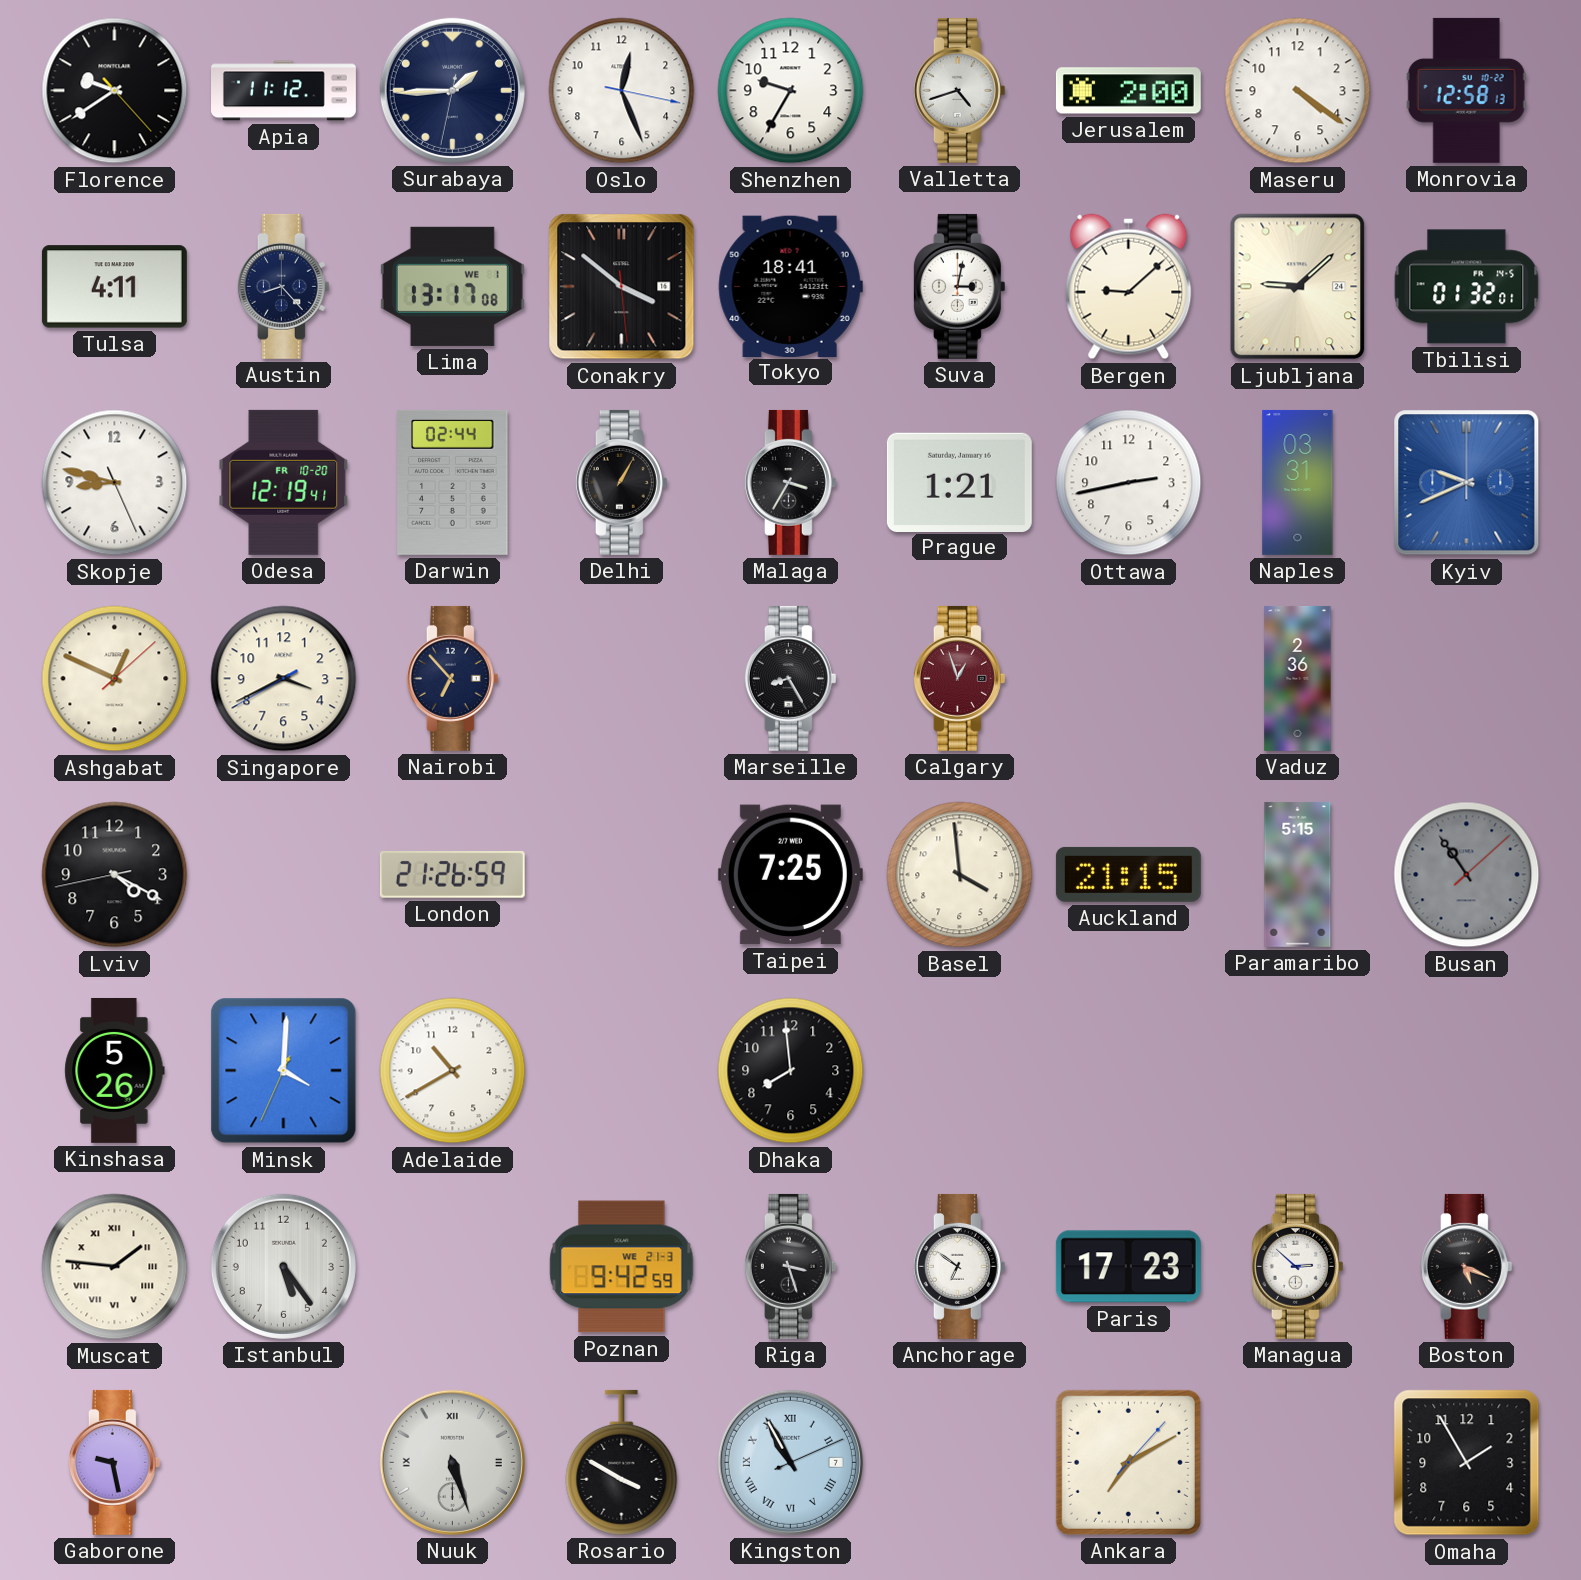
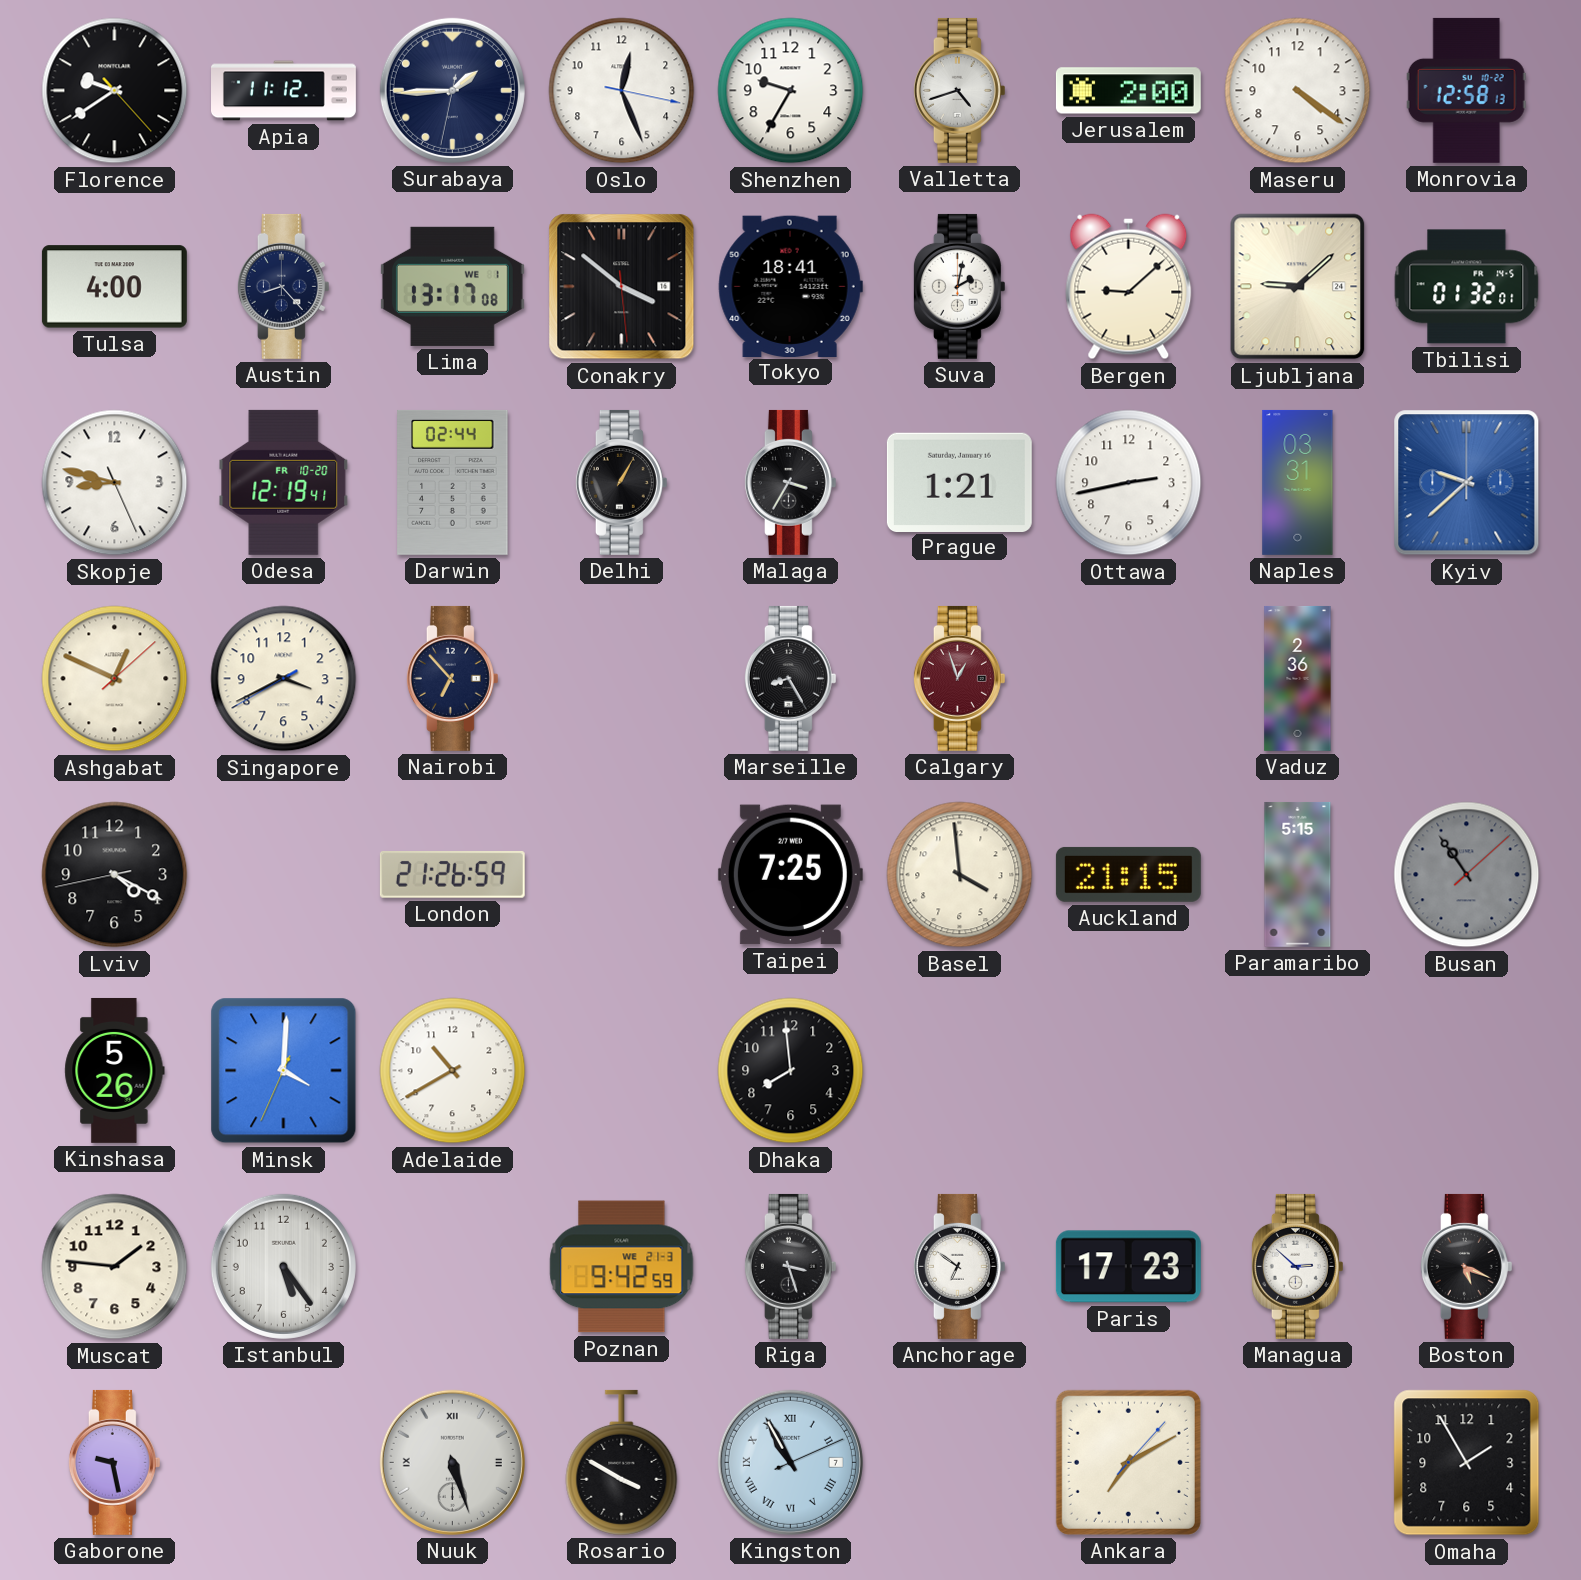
Tulsa: 4:11 -> 4:00
Suva: 3:02 -> 2:02
Kyiv: 9:41 -> 9:38
Muscat numerals: Roman -> Arabic
